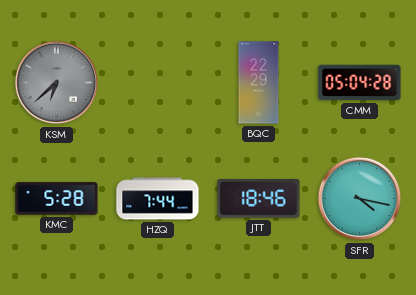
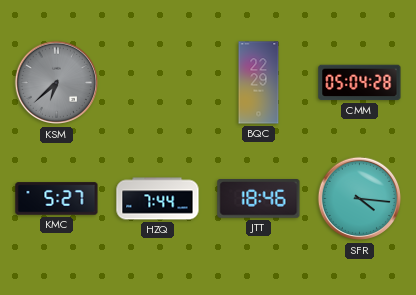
KMC: 5:28 -> 5:27
SFR: 4:17 -> 4:16
